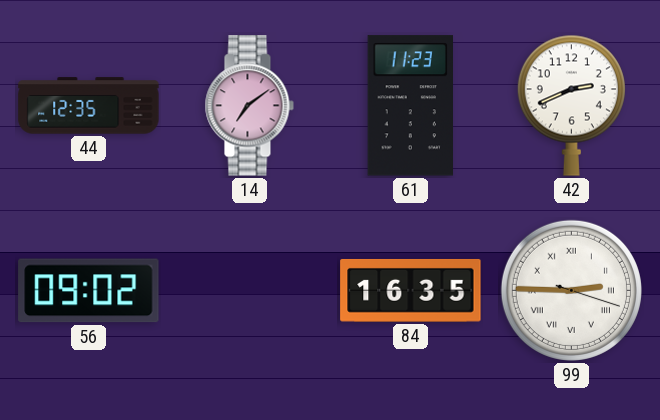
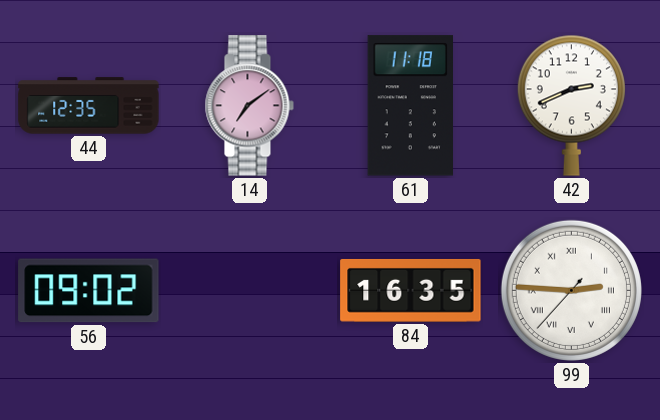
61: 11:23 -> 11:18
99: 2:45:18 -> 2:45:37
